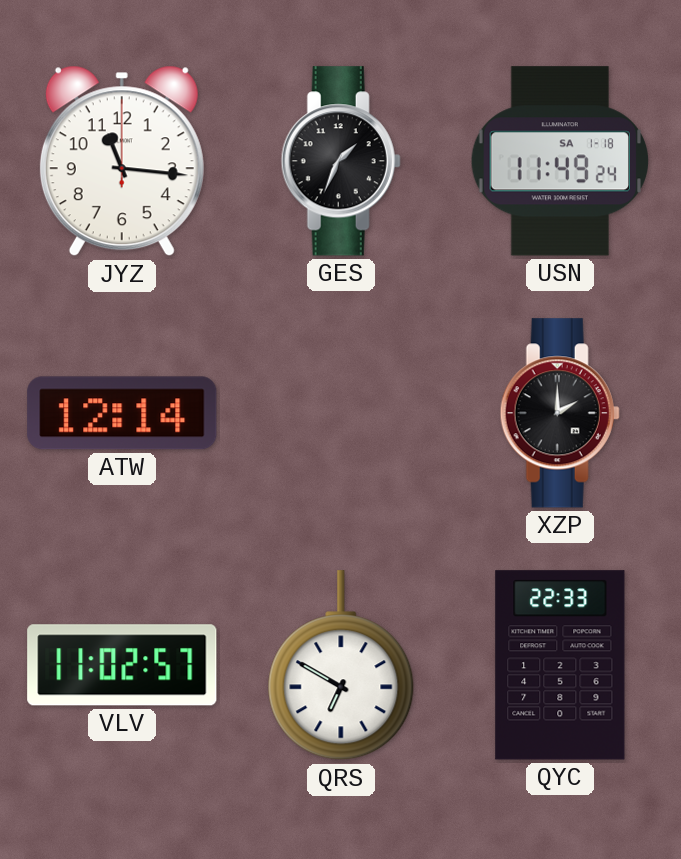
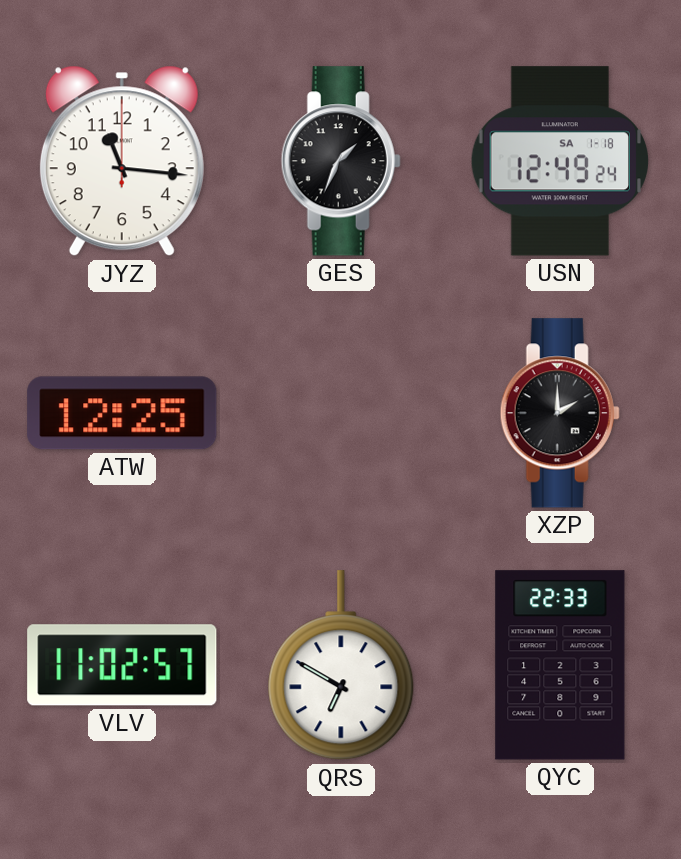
USN: 11:49 -> 12:49
ATW: 12:14 -> 12:25
